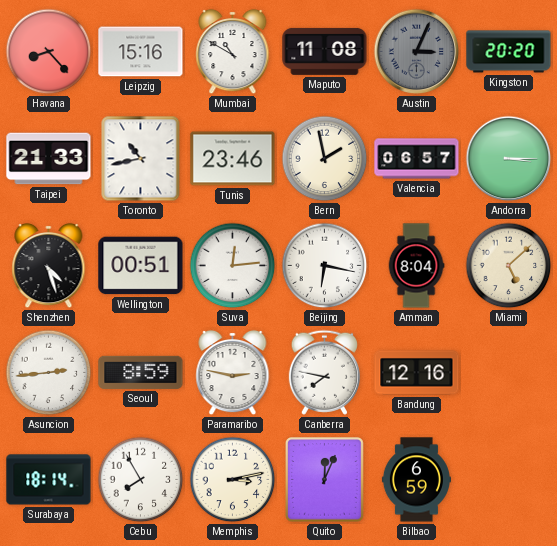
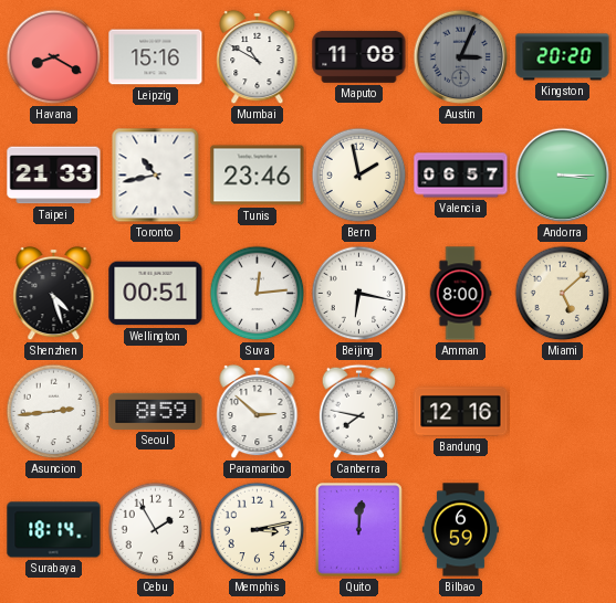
Havana: 8:23 -> 8:20
Amman: 8:04 -> 8:00
Paramaribo: 2:47 -> 2:52
Cebu: 7:55 -> 1:55
Quito: 12:04 -> 12:01
